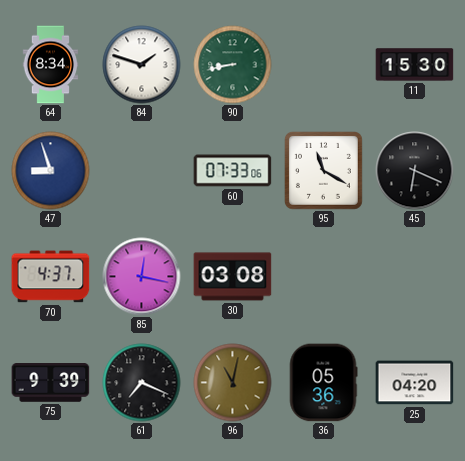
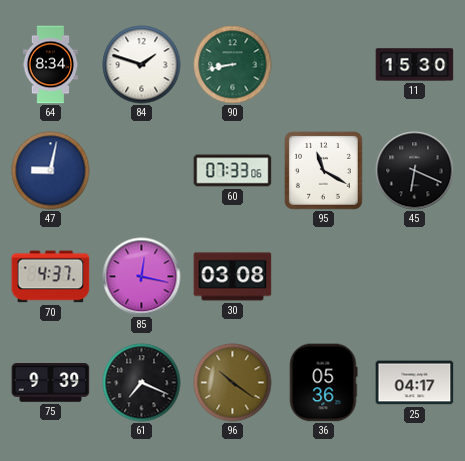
47: 8:57 -> 9:02
96: 11:02 -> 10:21
25: 04:20 -> 04:17
